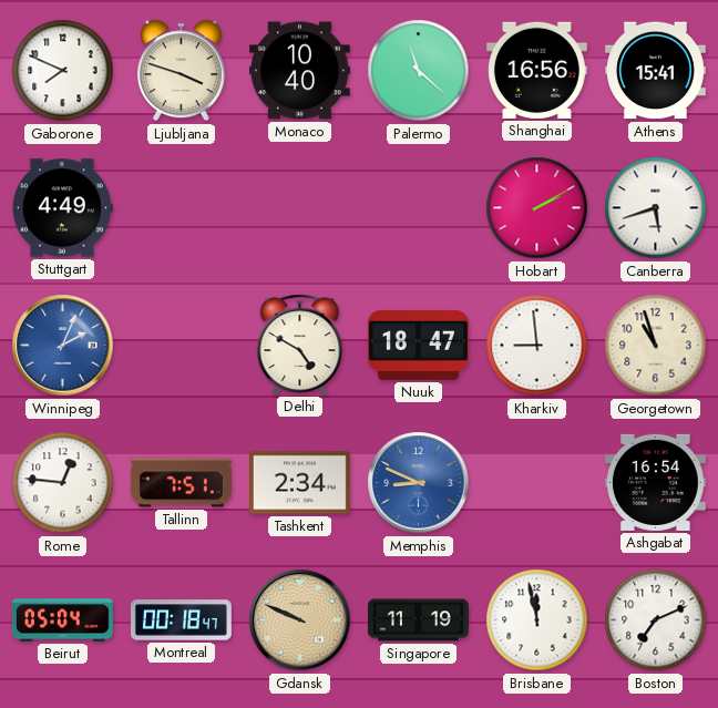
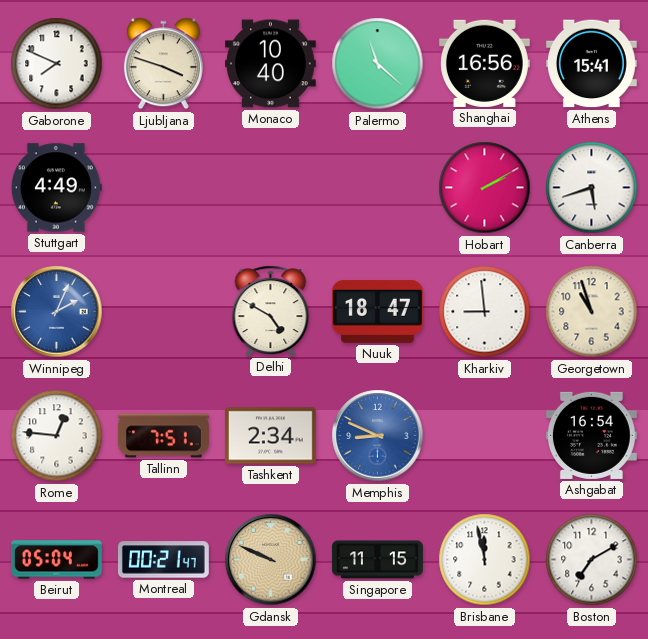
Montreal: 00:18 -> 00:21
Singapore: 11:19 -> 11:15
Boston: 7:11 -> 7:10
